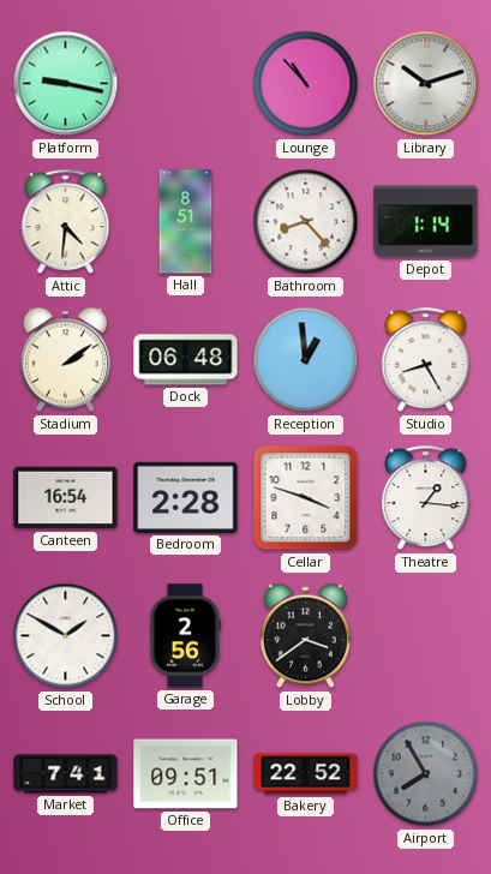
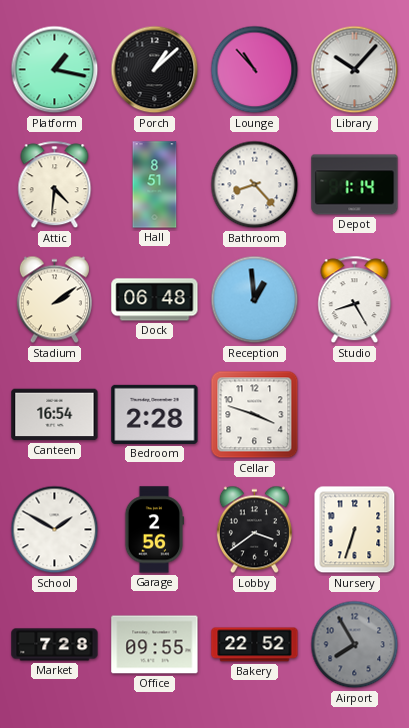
Platform: 9:17 -> 1:17
Porch: none -> 1:08
Library: 10:12 -> 10:07
Theatre: 1:16 -> none
Nursery: none -> 6:33
Market: 7:41 -> 7:28
Office: 09:51 -> 09:55
